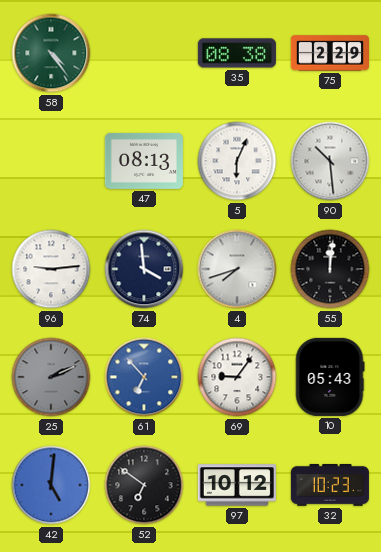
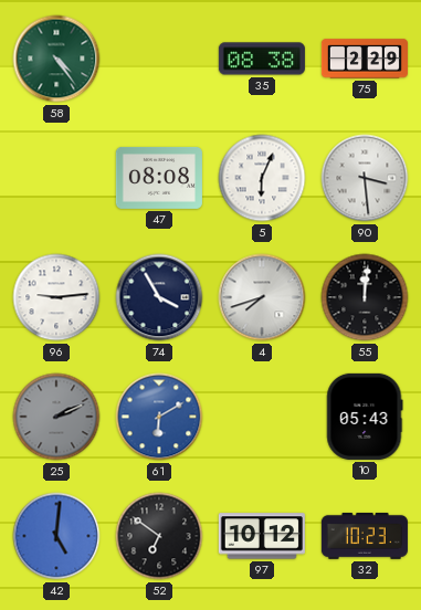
47: 08:13 -> 08:08
90: 10:29 -> 3:29
74: 3:59 -> 3:55
61: 6:53 -> 6:10
69: 9:06 -> none
